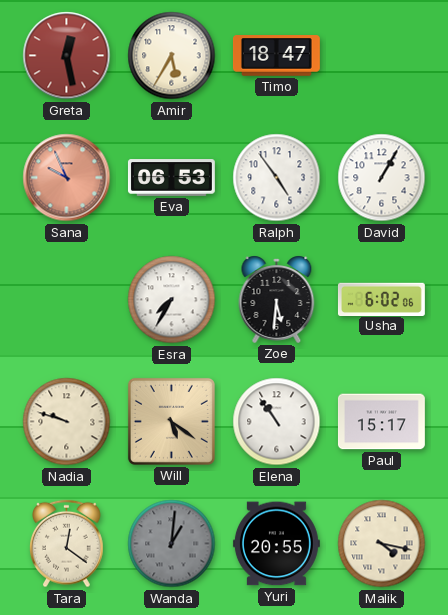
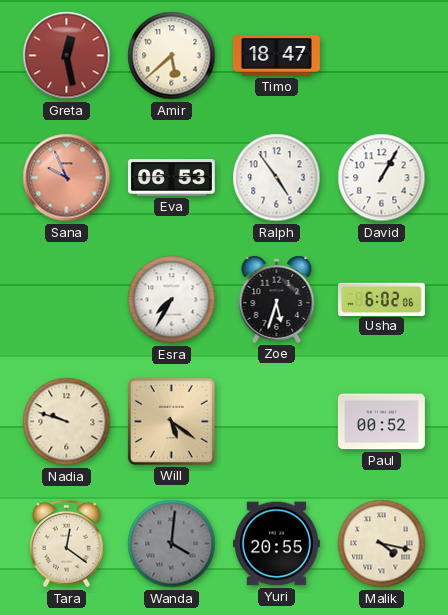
Amir: 5:35 -> 5:38
Zoe: 5:31 -> 5:33
Elena: 10:54 -> none
Paul: 15:17 -> 00:52
Wanda: 1:01 -> 4:01
